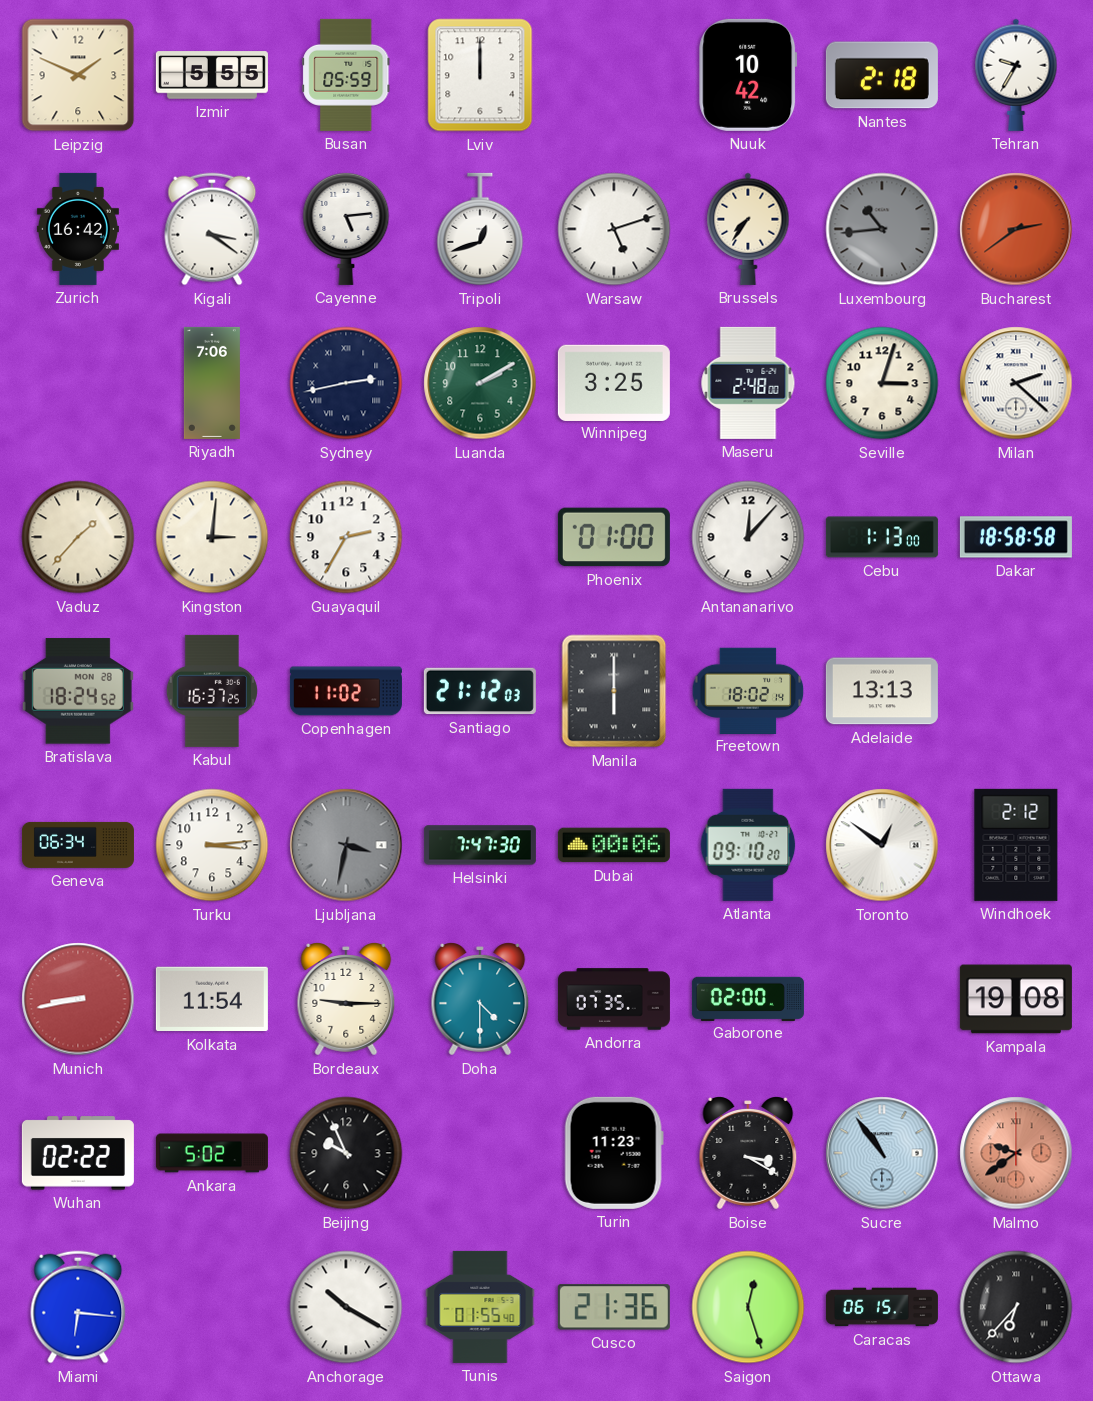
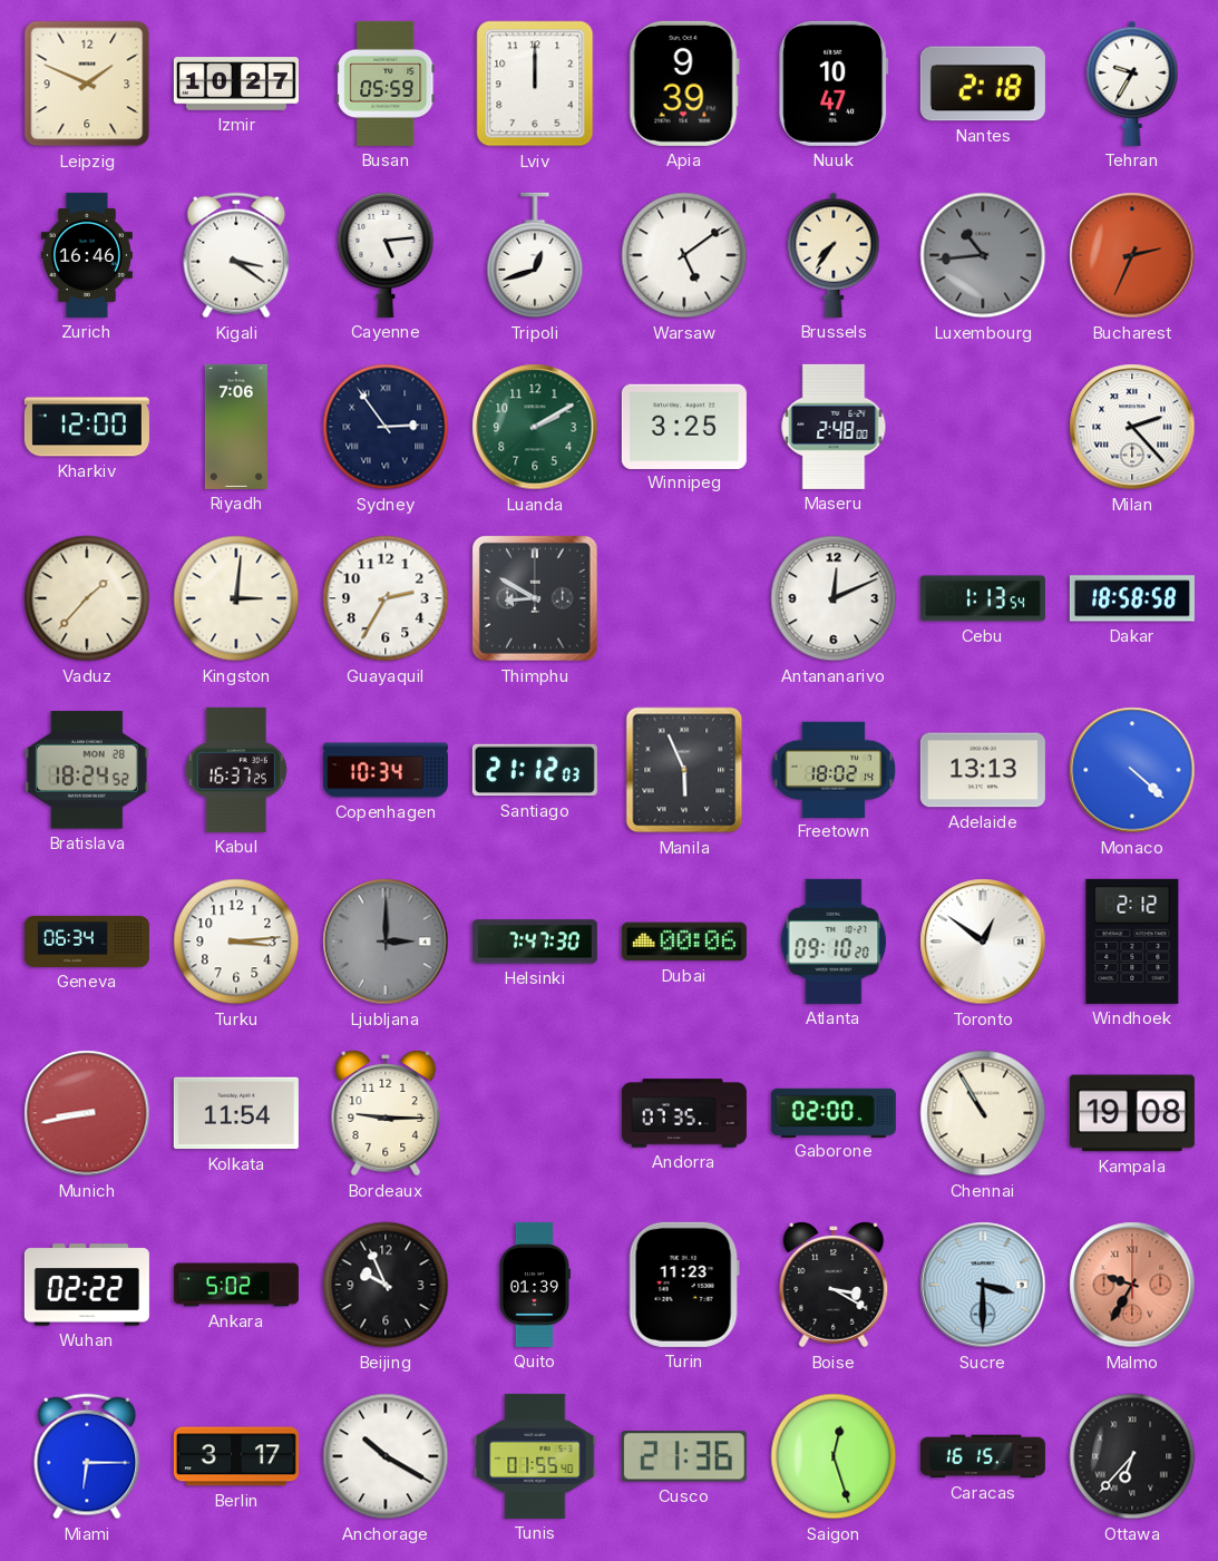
Izmir: 5:55 -> 10:27
Apia: none -> 9:39
Nuuk: 10:42 -> 10:47
Zurich: 16:42 -> 16:46
Warsaw: 5:12 -> 5:09
Bucharest: 2:39 -> 2:34
Kharkiv: none -> 12:00
Sydney: 2:43 -> 2:54
Seville: 3:03 -> none
Milan: 2:22 -> 2:23
Thimphu: none -> 8:50
Phoenix: 01:00 -> none
Antananarivo: 12:07 -> 12:11
Cebu: 1:13:00 -> 1:13:54
Copenhagen: 11:02 -> 10:34
Manila: 6:00 -> 5:56
Monaco: none -> 4:22
Ljubljana: 3:32 -> 3:00
Doha: 4:30 -> none
Chennai: none -> 10:55
Quito: none -> 01:39
Sucre: 10:54 -> 3:30
Malmo: 9:39 -> 9:35
Miami: 6:16 -> 6:15
Berlin: none -> 3:17
Caracas: 06:15 -> 16:15
